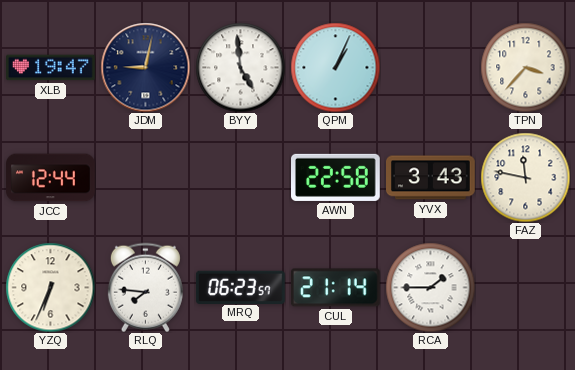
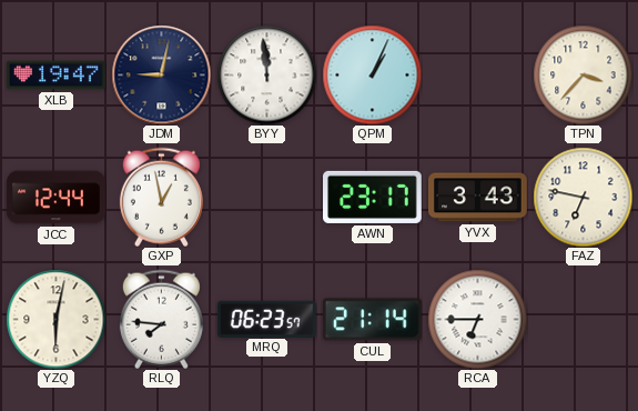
BYY: 4:59 -> 11:59
GXP: none -> 12:58
AWN: 22:58 -> 23:17
FAZ: 11:47 -> 6:47
YZQ: 6:34 -> 6:02
RCA: 1:45 -> 6:45
